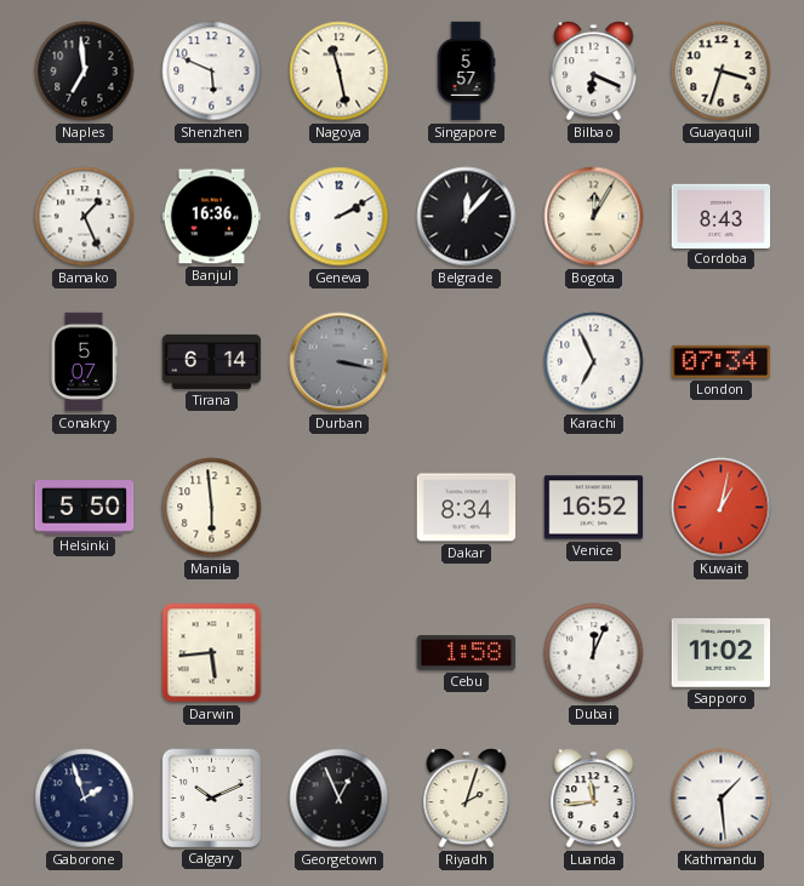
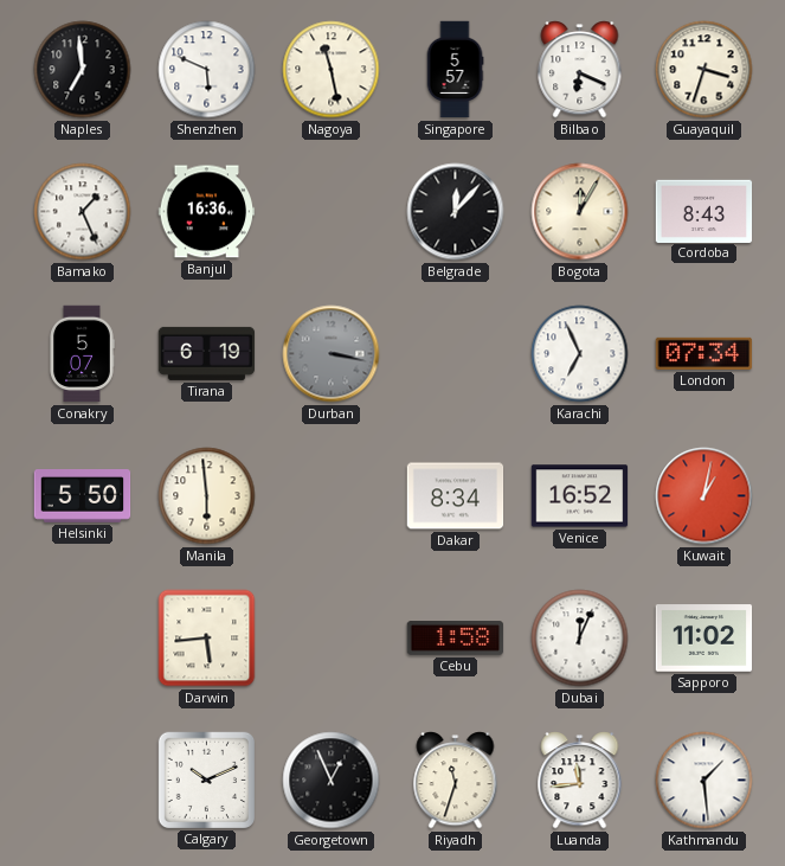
Geneva: 2:10 -> none
Tirana: 6:14 -> 6:19
Gaborone: 1:57 -> none
Riyadh: 2:03 -> 11:33
